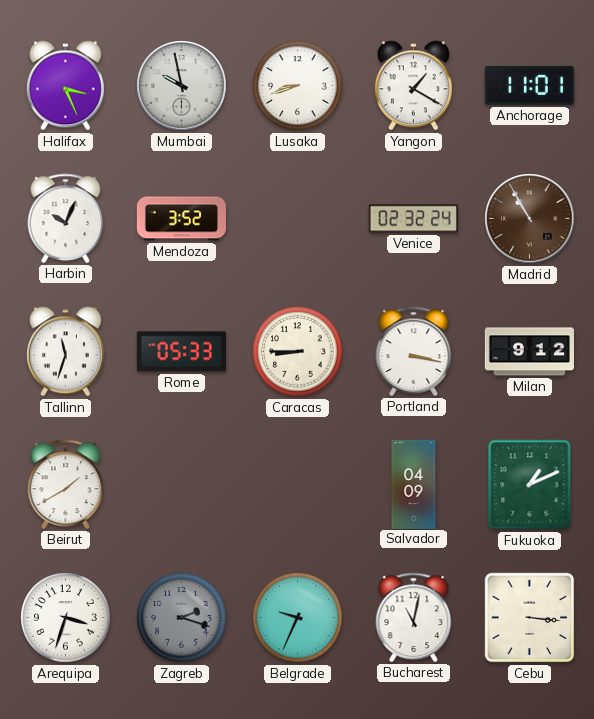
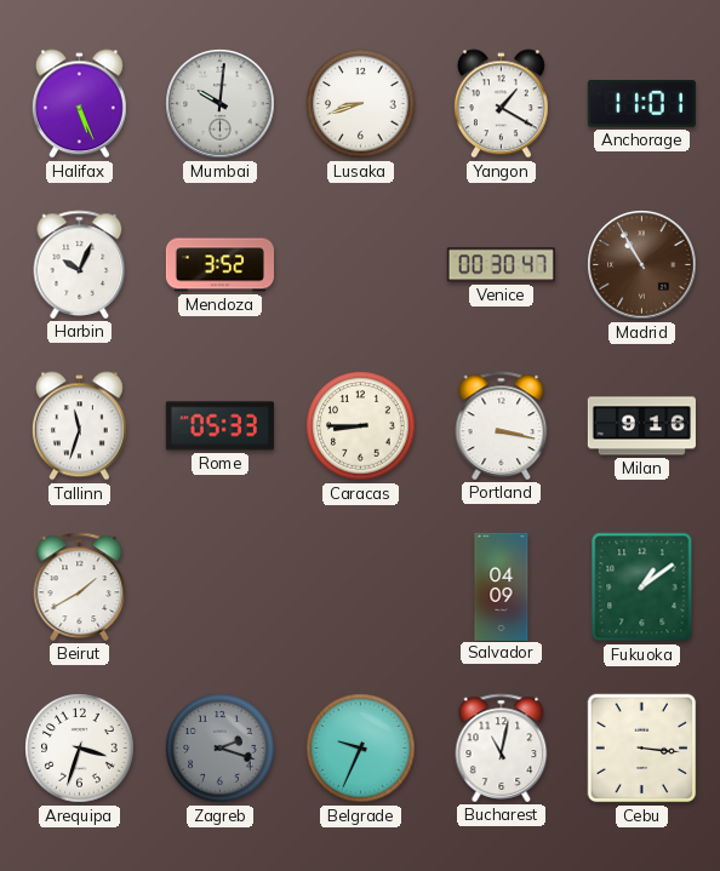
Halifax: 3:26 -> 5:26
Mumbai: 9:58 -> 10:01
Venice: 02:32 -> 00:30
Milan: 9:12 -> 9:16
Fukuoka: 1:11 -> 1:09
